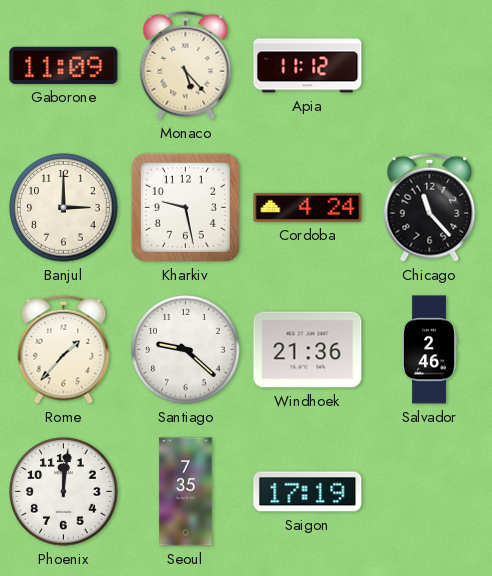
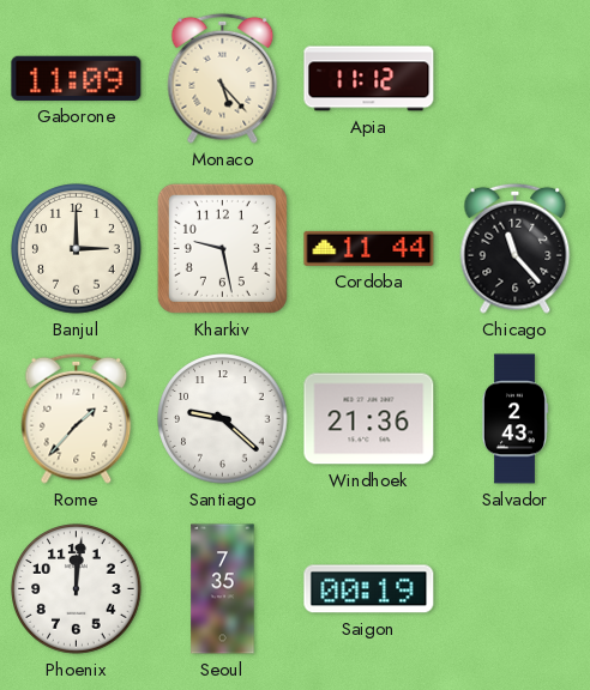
Cordoba: 4:24 -> 11:44
Salvador: 2:46 -> 2:43
Saigon: 17:19 -> 00:19
